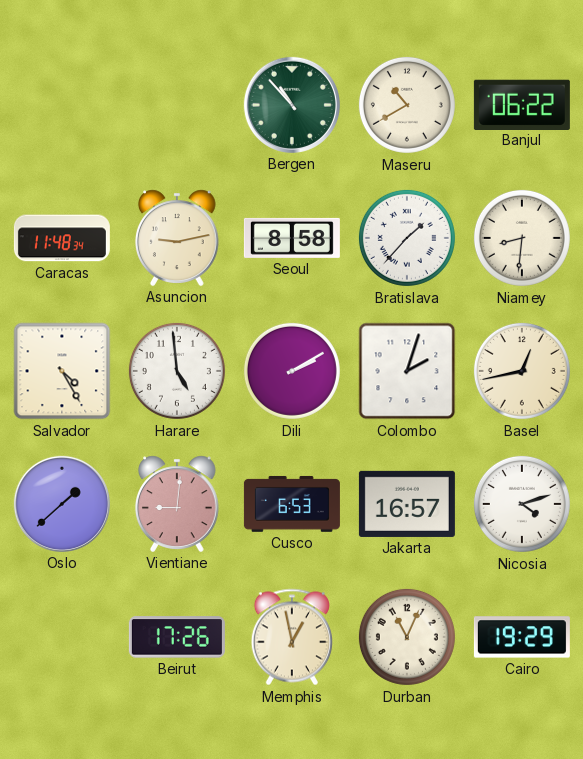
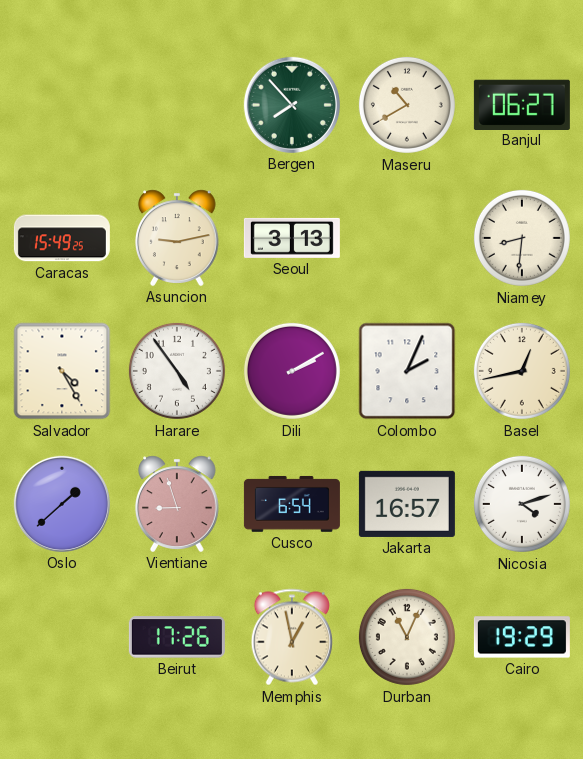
Bergen: 10:53 -> 7:53
Banjul: 06:22 -> 06:27
Caracas: 11:48 -> 15:49
Seoul: 8:58 -> 3:13
Bratislava: 1:37 -> none
Harare: 4:59 -> 4:54
Colombo: 2:03 -> 2:04
Vientiane: 9:01 -> 8:57
Cusco: 6:53 -> 6:54
